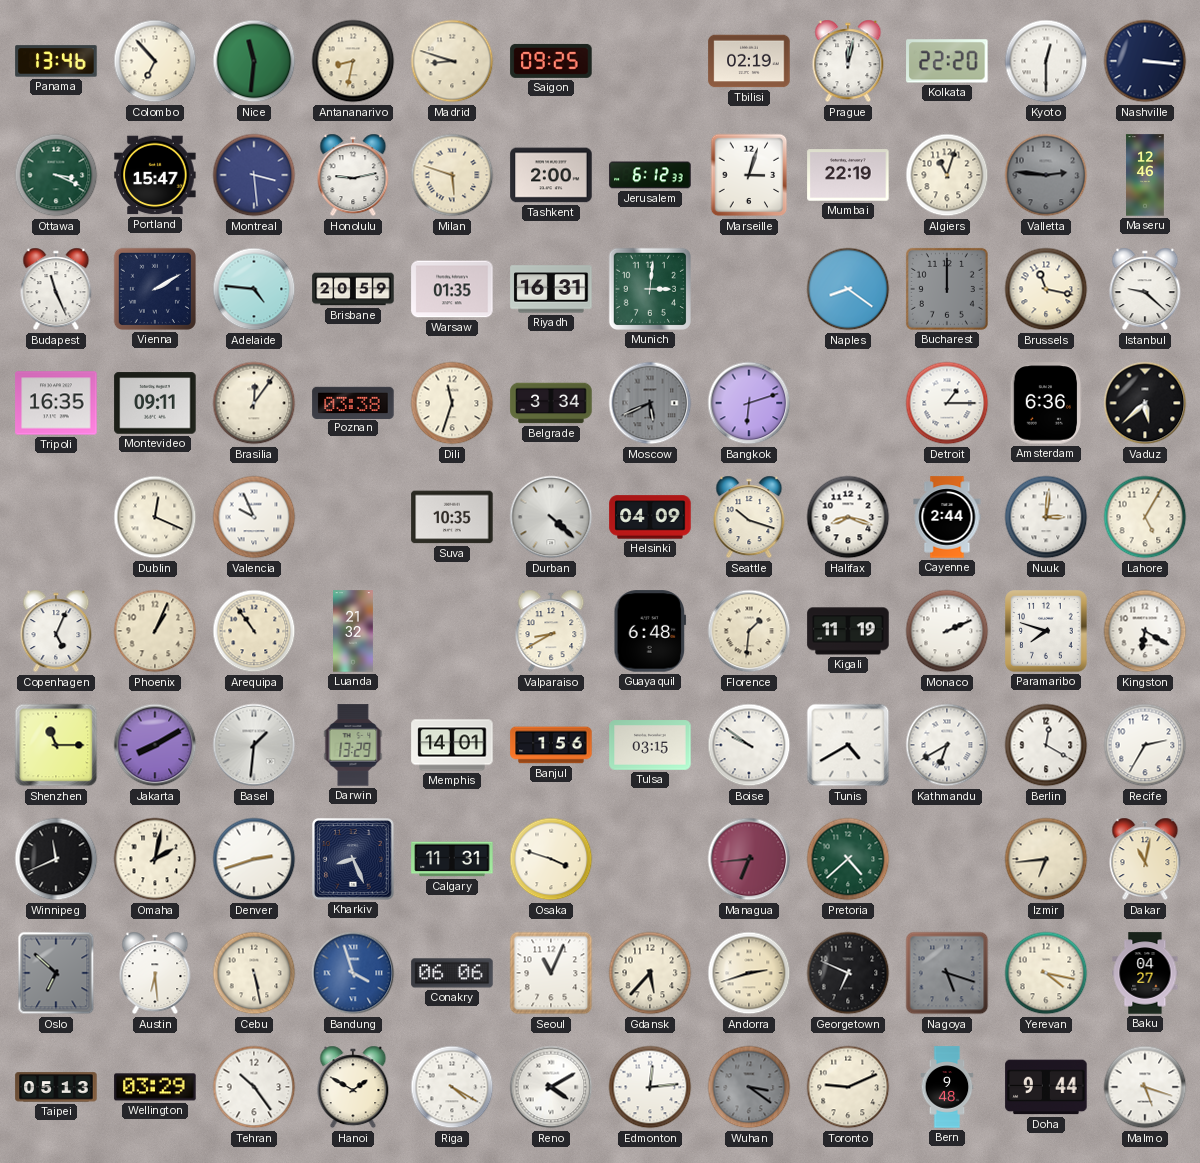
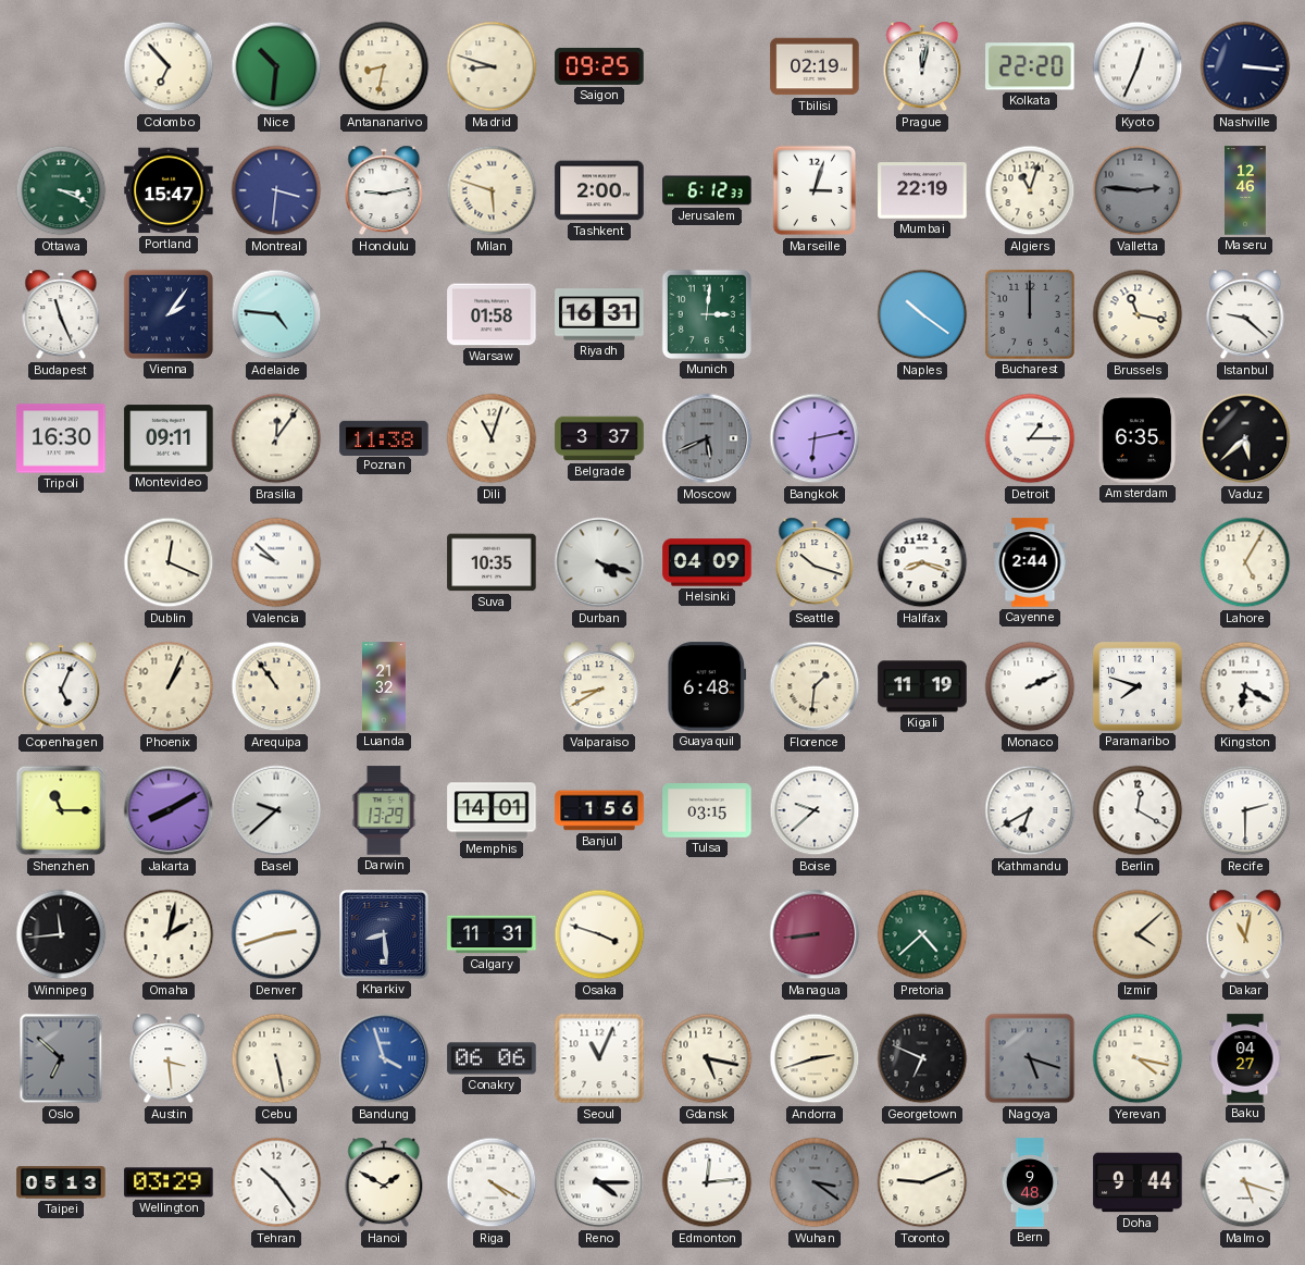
Panama: 13:46 -> none
Nice: 11:31 -> 10:31
Kyoto: 12:30 -> 12:34
Montreal: 3:29 -> 3:31
Vienna: 2:10 -> 2:06
Brisbane: 20:59 -> none
Warsaw: 01:35 -> 01:58
Naples: 8:21 -> 10:21
Tripoli: 16:35 -> 16:30
Poznan: 03:38 -> 11:38
Dili: 11:33 -> 11:03
Belgrade: 3:34 -> 3:37
Bangkok: 6:12 -> 6:13
Amsterdam: 6:36 -> 6:35
Valencia: 9:56 -> 9:52
Durban: 4:22 -> 4:18
Nuuk: 3:01 -> none
Basel: 1:31 -> 9:38
Boise: 9:51 -> 9:38
Tunis: 4:40 -> none
Recife: 2:35 -> 2:30
Winnipeg: 11:41 -> 11:44
Kharkiv: 8:26 -> 8:29
Managua: 6:44 -> 8:44
Izmir: 6:44 -> 4:08
Austin: 6:29 -> 3:29
Gdansk: 5:37 -> 5:17
Reno: 4:10 -> 4:15
